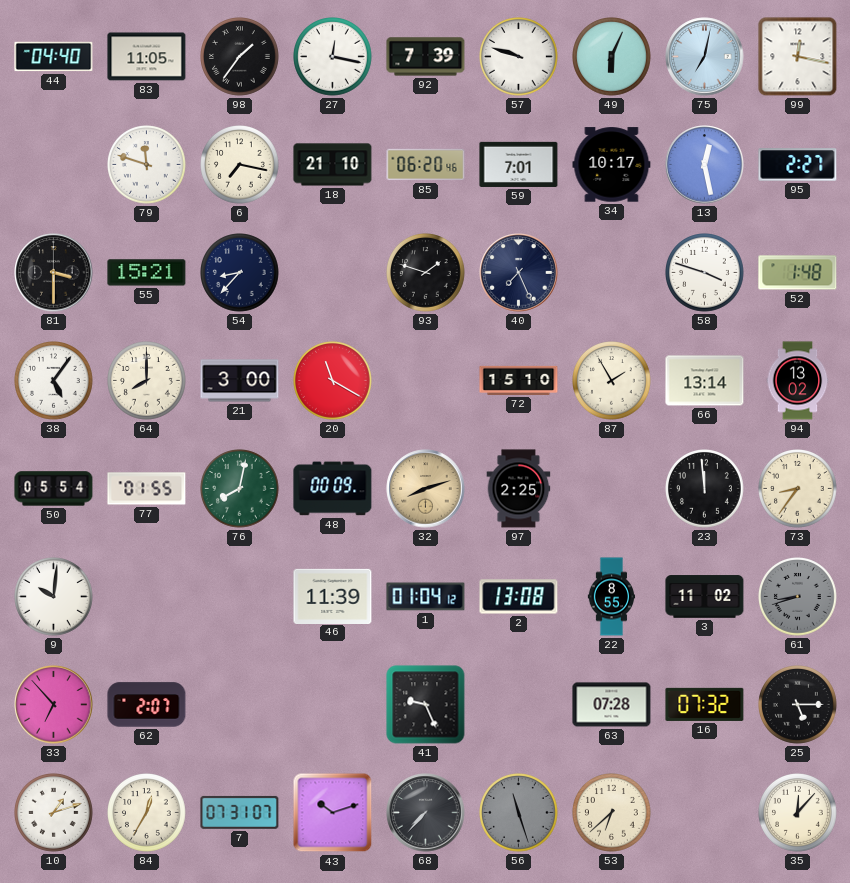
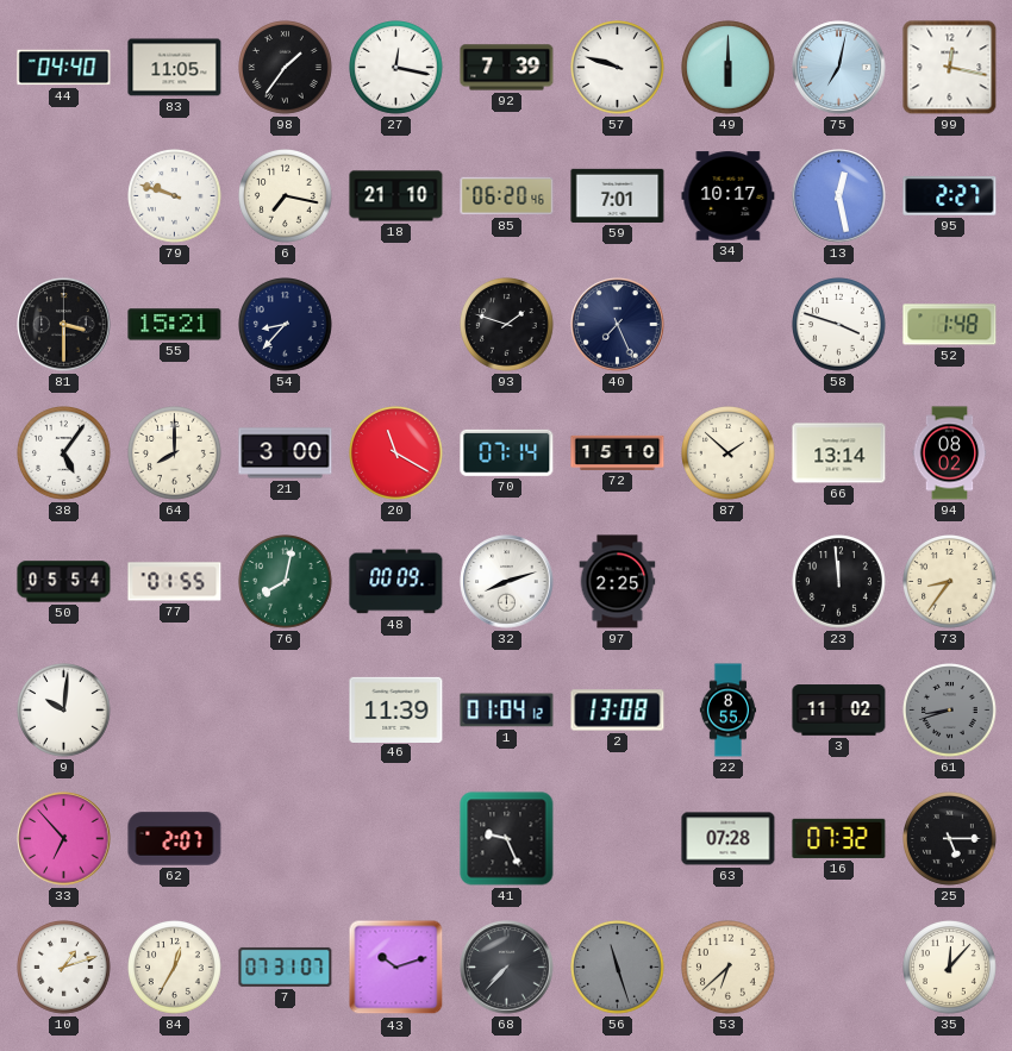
49: 6:04 -> 6:00
79: 11:48 -> 9:48
70: none -> 07:14
87: 1:55 -> 1:52
94: 13:02 -> 08:02
32 dial: champagne -> white
